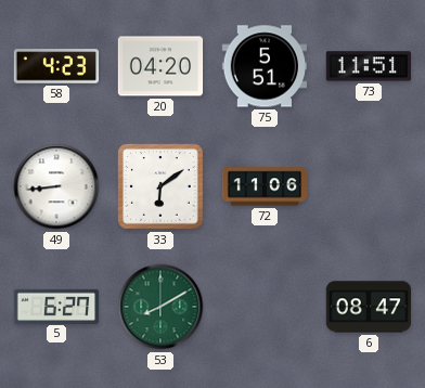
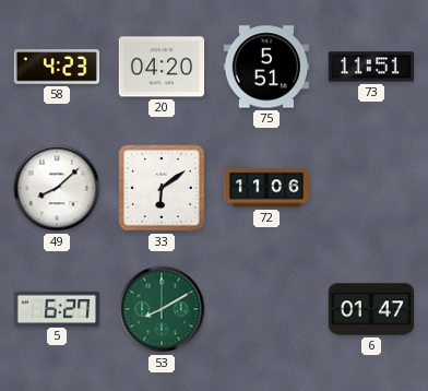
49: 8:44 -> 8:08
6: 08:47 -> 01:47
